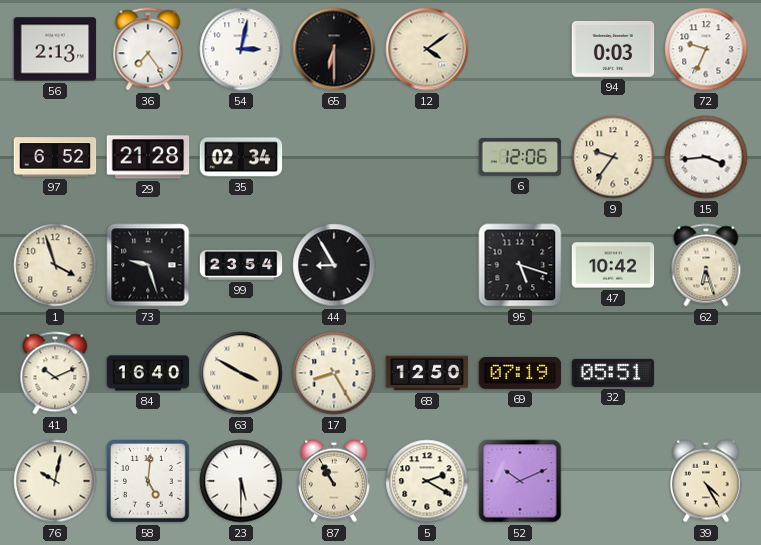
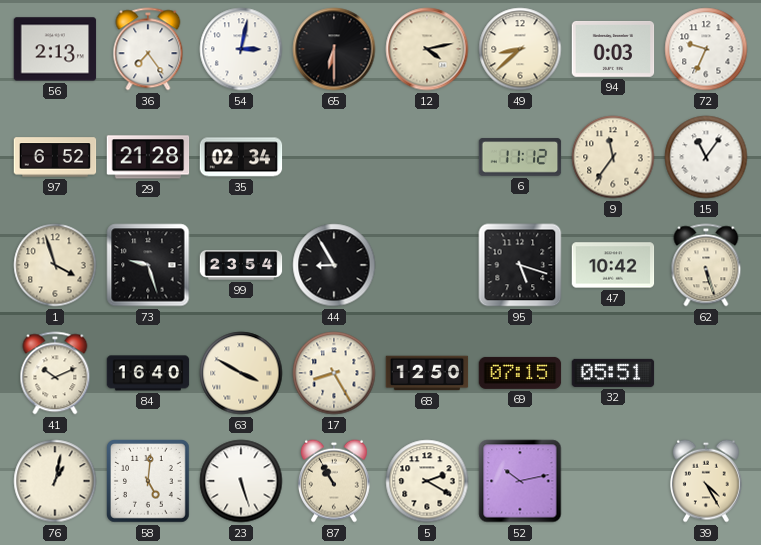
12: 4:09 -> 4:13
49: none -> 8:38
6: 12:06 -> 11:12
9: 9:36 -> 11:36
15: 3:44 -> 11:06
62: 6:27 -> 5:27
69: 07:19 -> 07:15
76: 10:02 -> 1:02
23: 5:30 -> 5:27
52: 10:11 -> 10:13
